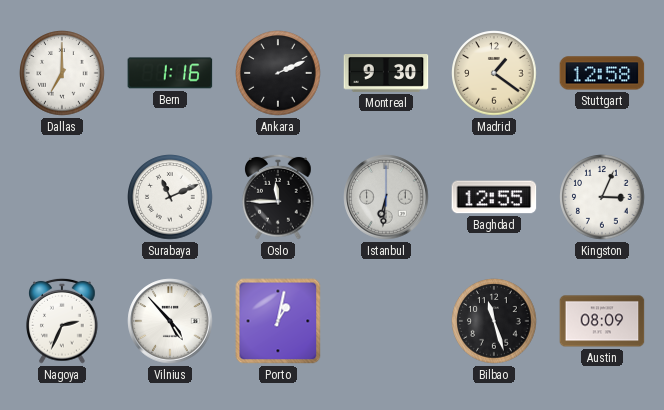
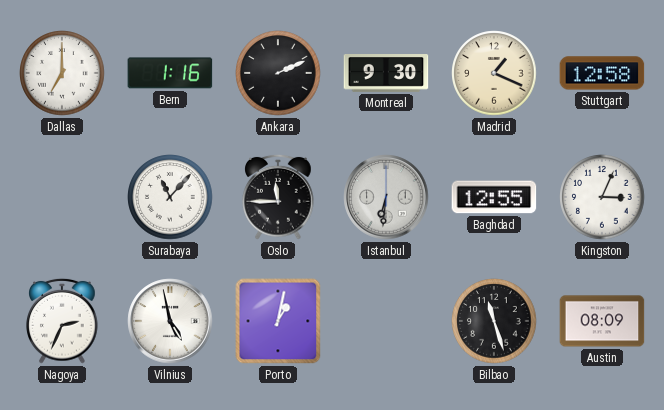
Madrid: 1:21 -> 1:19
Surabaya: 11:11 -> 11:07
Vilnius: 4:53 -> 4:58
